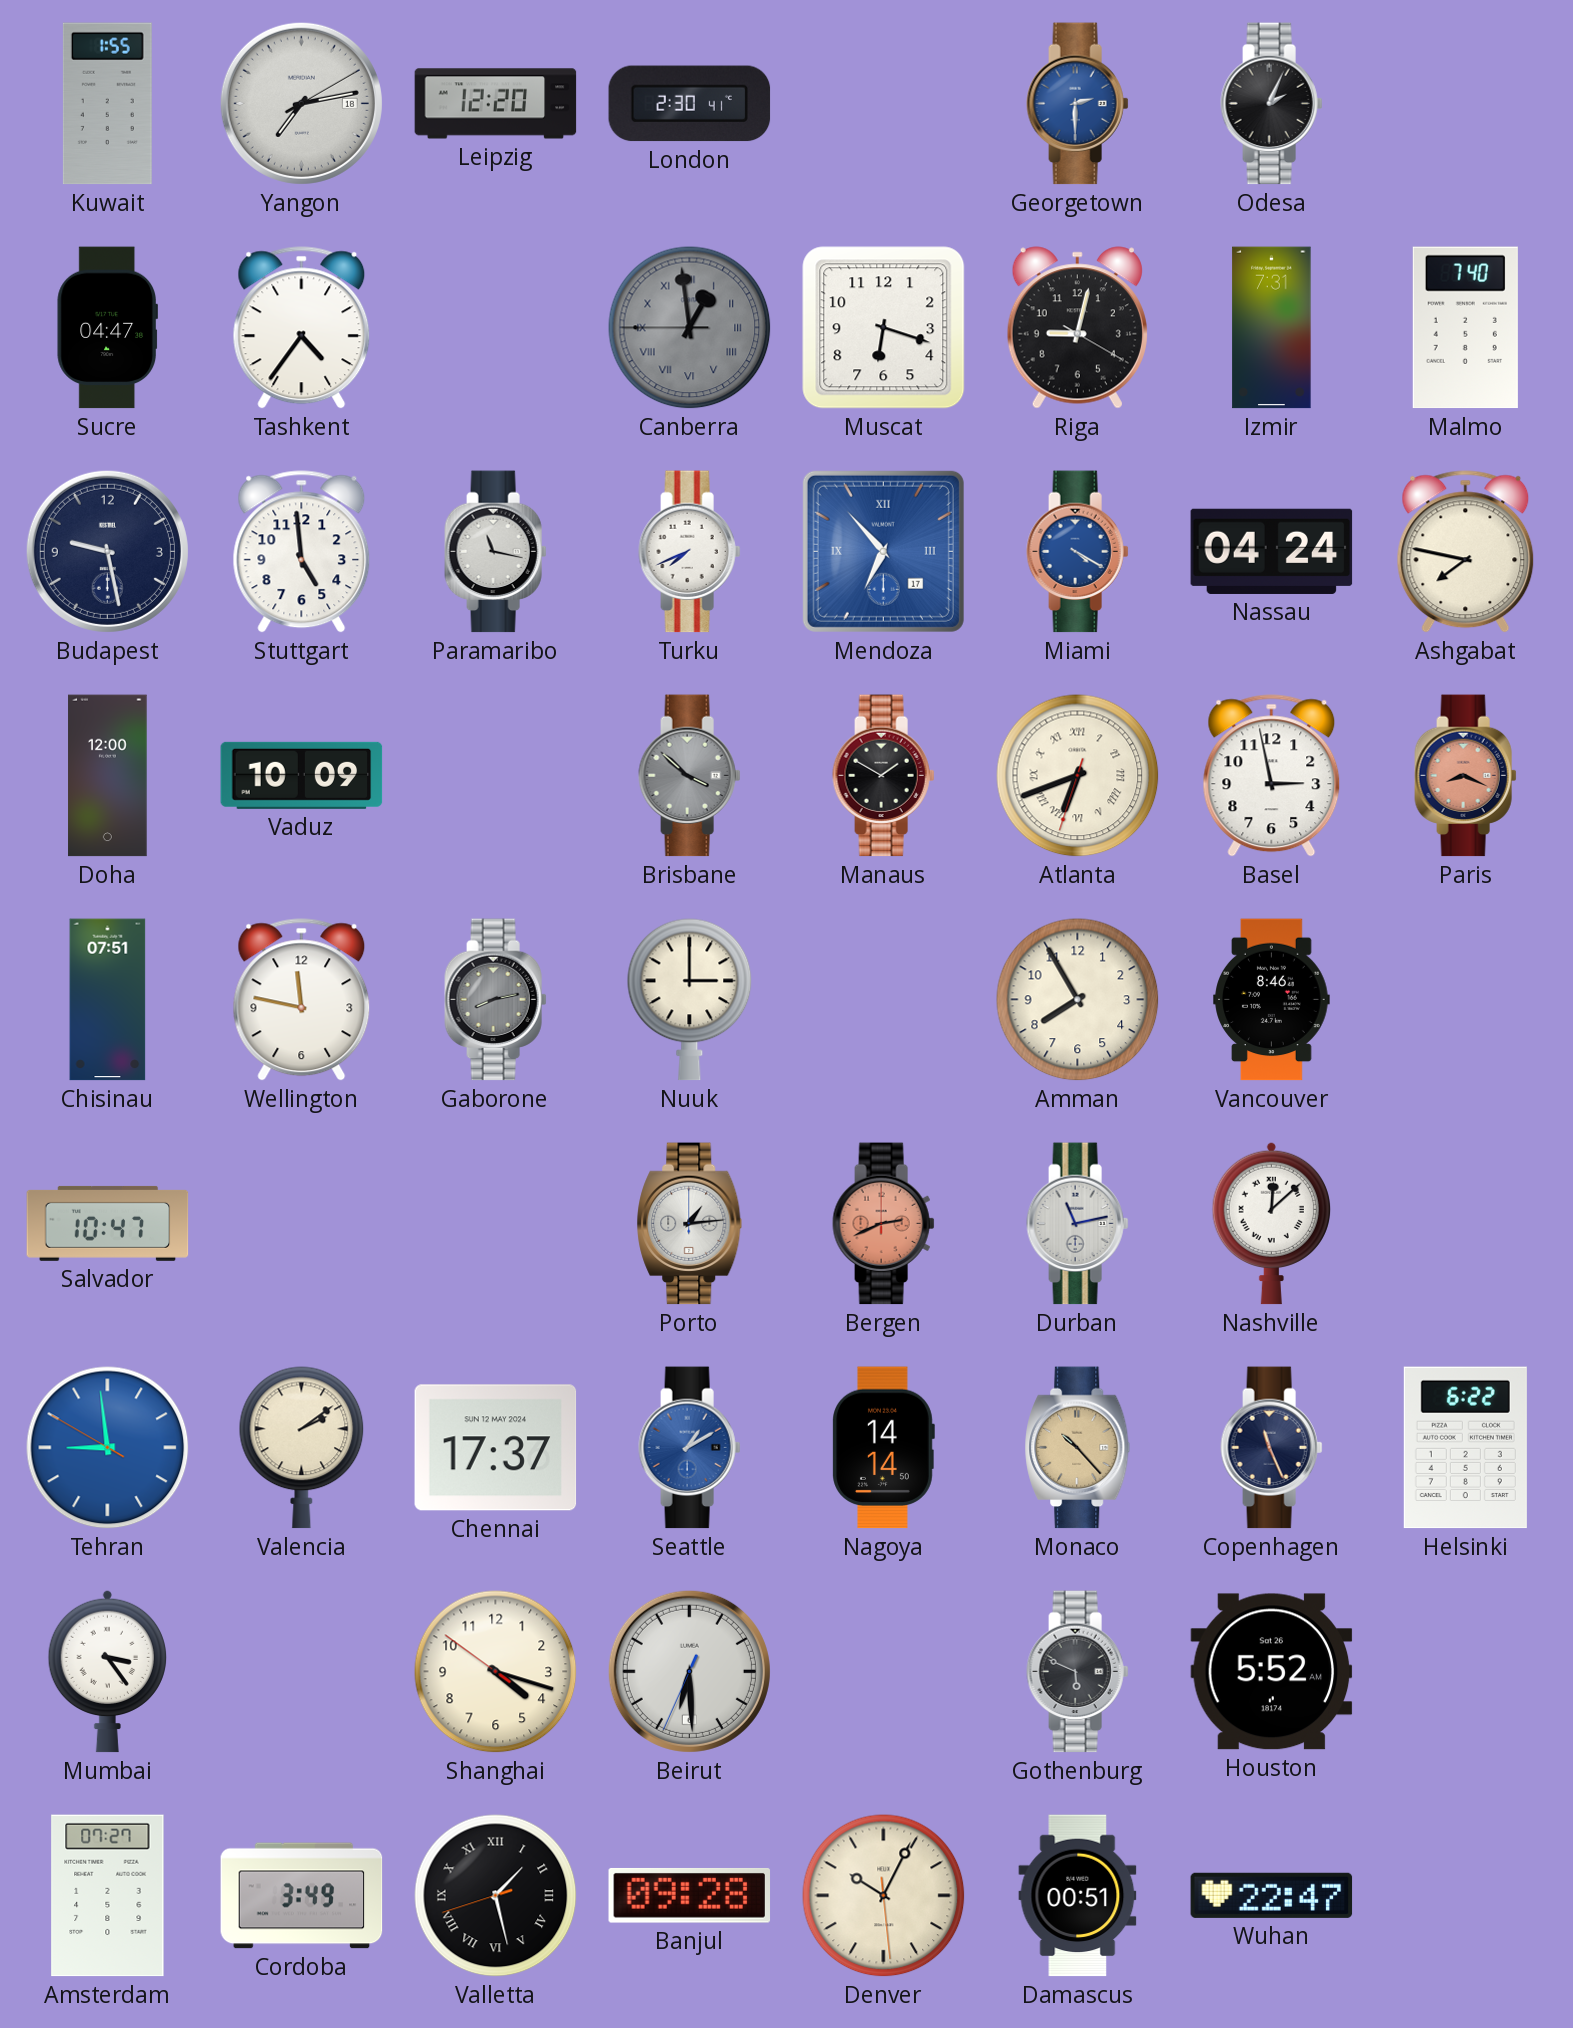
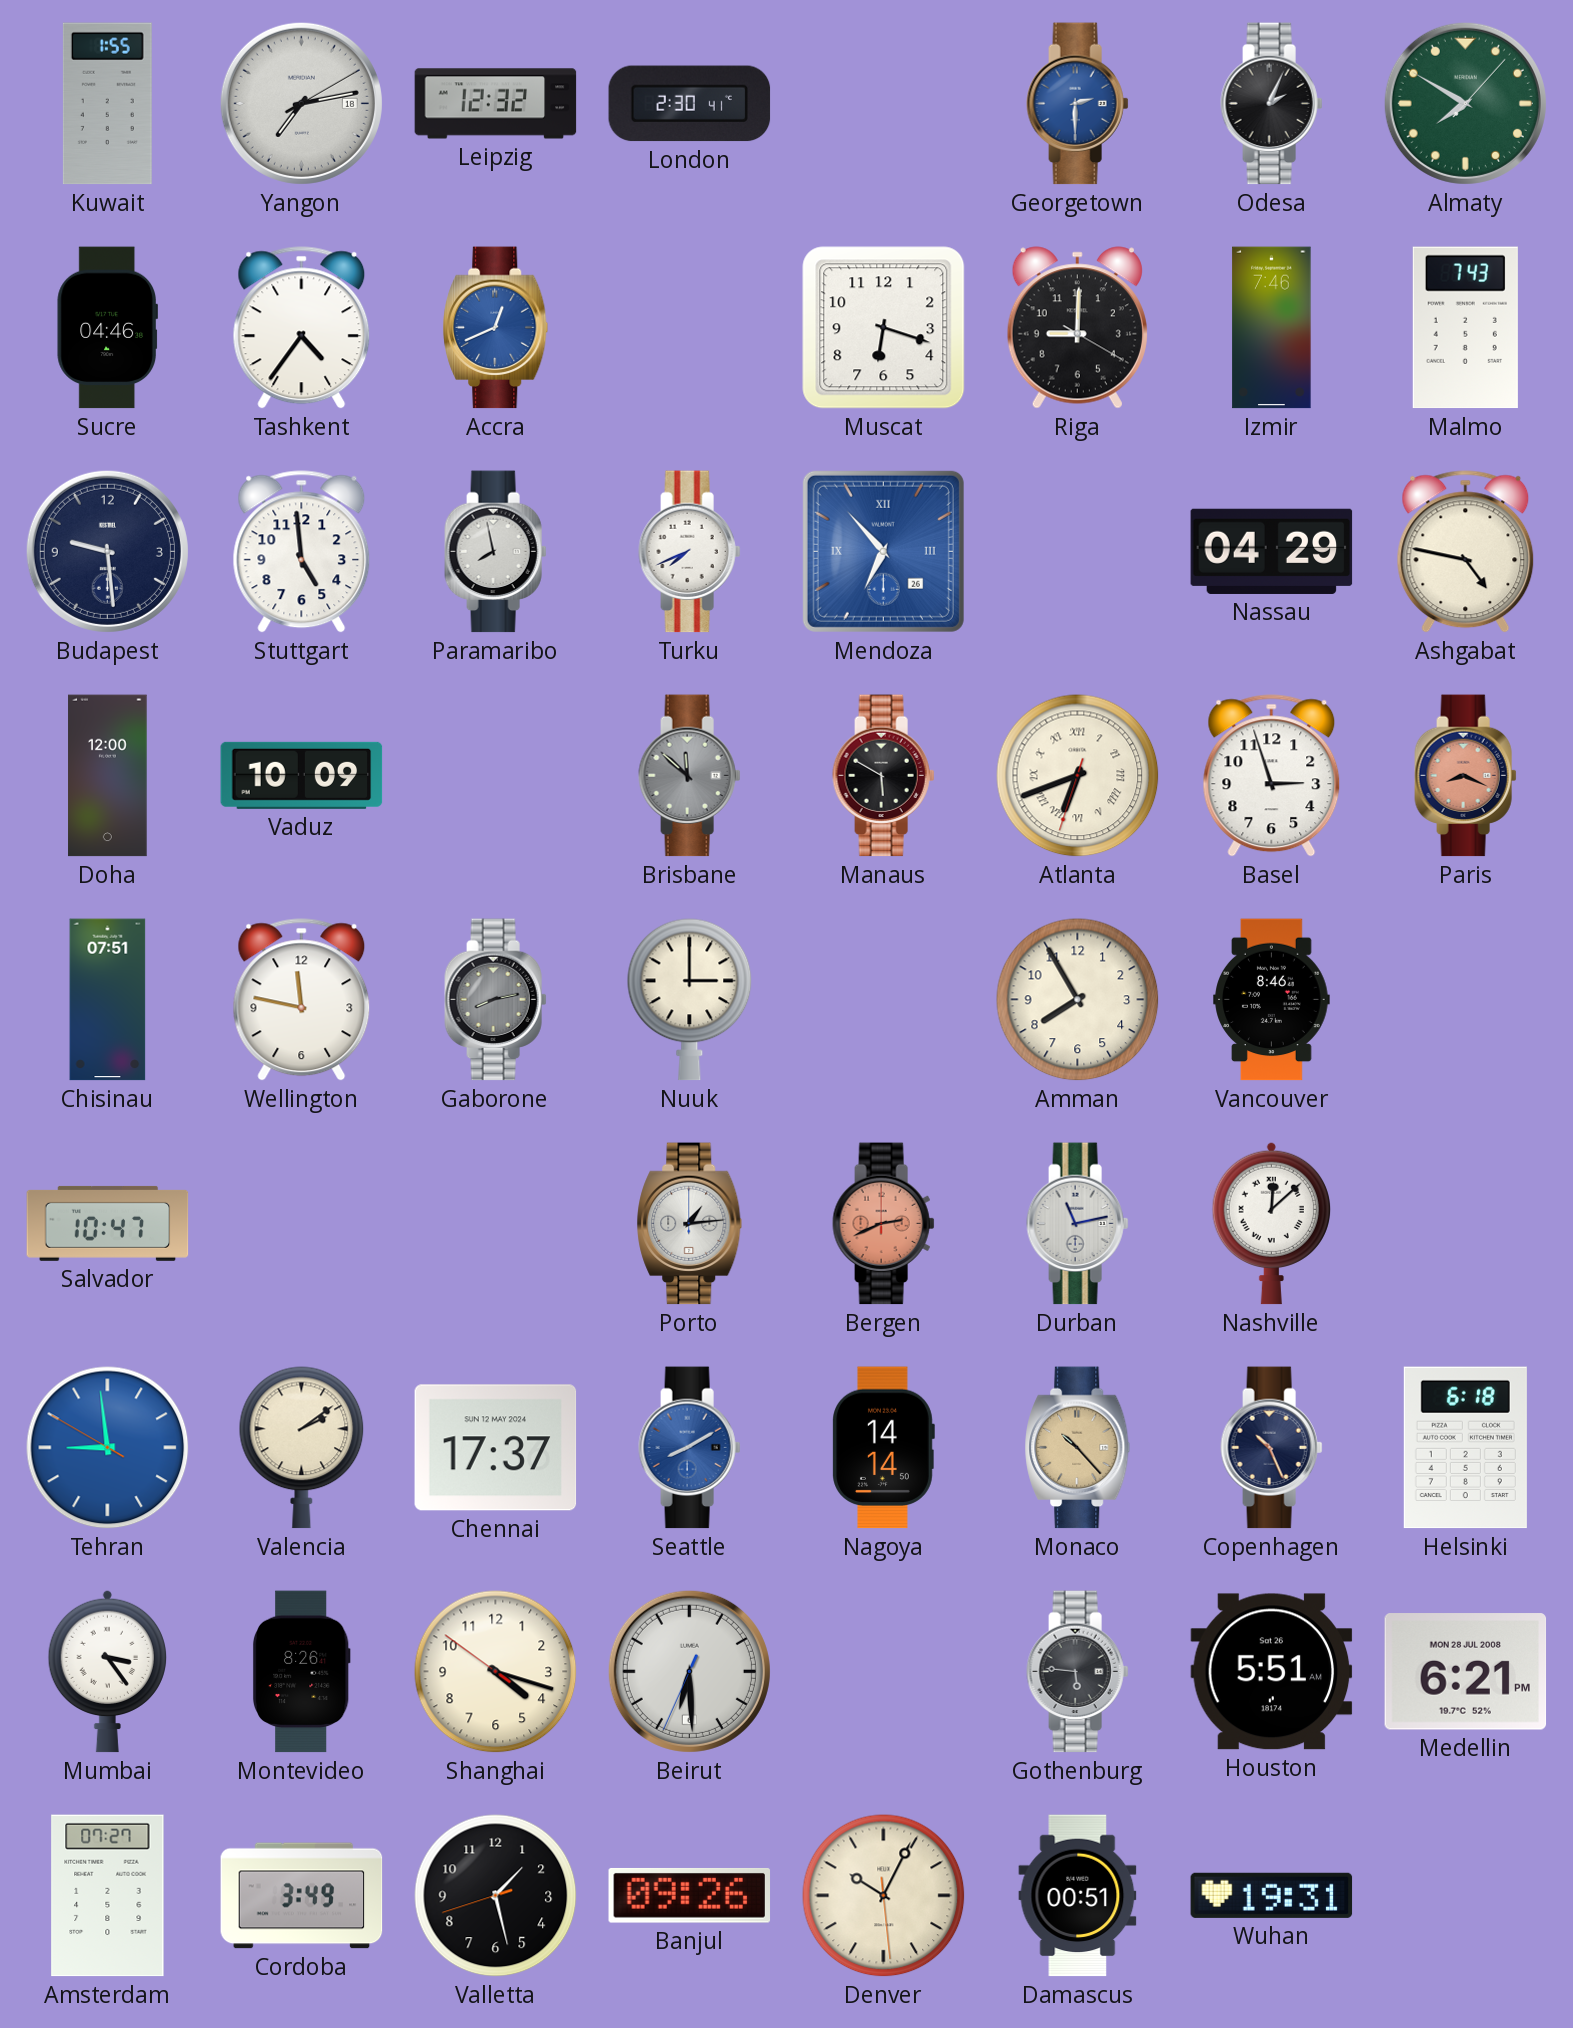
Leipzig: 12:20 -> 12:32
Almaty: none -> 7:50
Sucre: 04:47 -> 04:46
Accra: none -> 12:41
Canberra: 12:58 -> none
Riga: 9:02 -> 9:00
Izmir: 7:31 -> 7:46
Malmo: 7:40 -> 7:43
Budapest: 9:28 -> 9:29
Paramaribo: 11:17 -> 7:58
Mendoza date: 17 -> 26
Miami: 4:20 -> none
Nassau: 04:24 -> 04:29
Ashgabat: 7:47 -> 4:47
Brisbane: 3:52 -> 11:52
Manaus: 1:50 -> 5:50
Basel: 2:58 -> 2:57
Seattle: 1:10 -> 8:10
Copenhagen: 11:26 -> 10:26
Helsinki: 6:22 -> 6:18
Montevideo: none -> 8:26
Gothenburg: 5:49 -> 5:46
Houston: 5:52 -> 5:51
Medellin: none -> 6:21
Valletta numerals: Roman -> Arabic
Banjul: 09:28 -> 09:26
Wuhan: 22:47 -> 19:31
